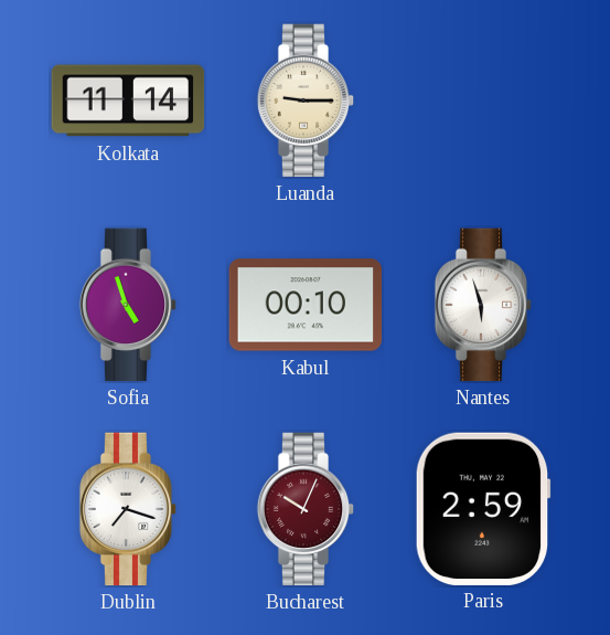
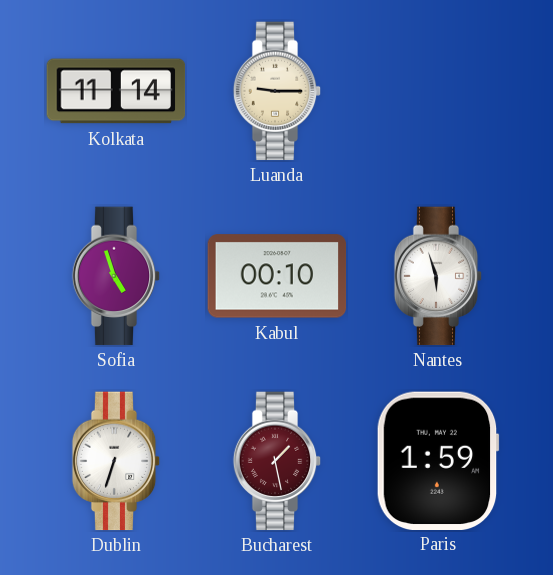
Dublin: 7:18 -> 6:33
Bucharest: 10:04 -> 1:28
Paris: 2:59 -> 1:59
